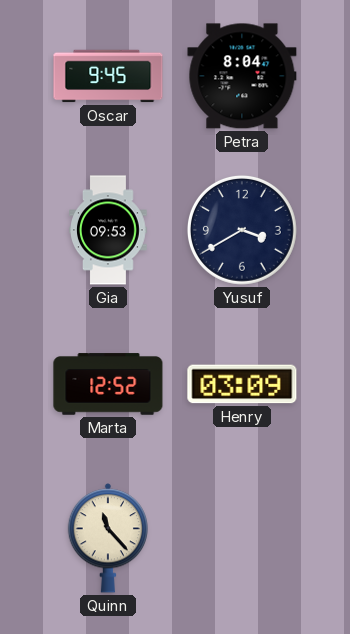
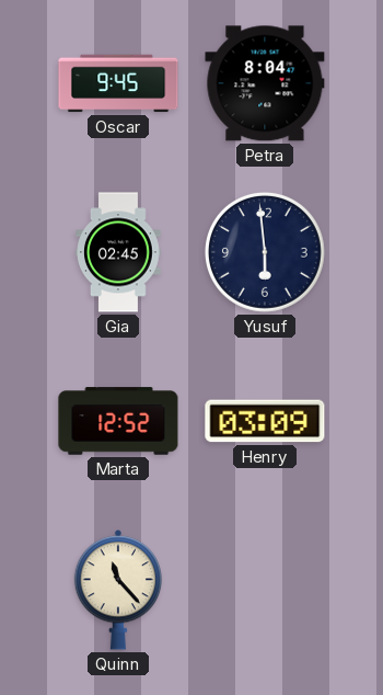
Gia: 09:53 -> 02:45
Yusuf: 3:40 -> 5:59
